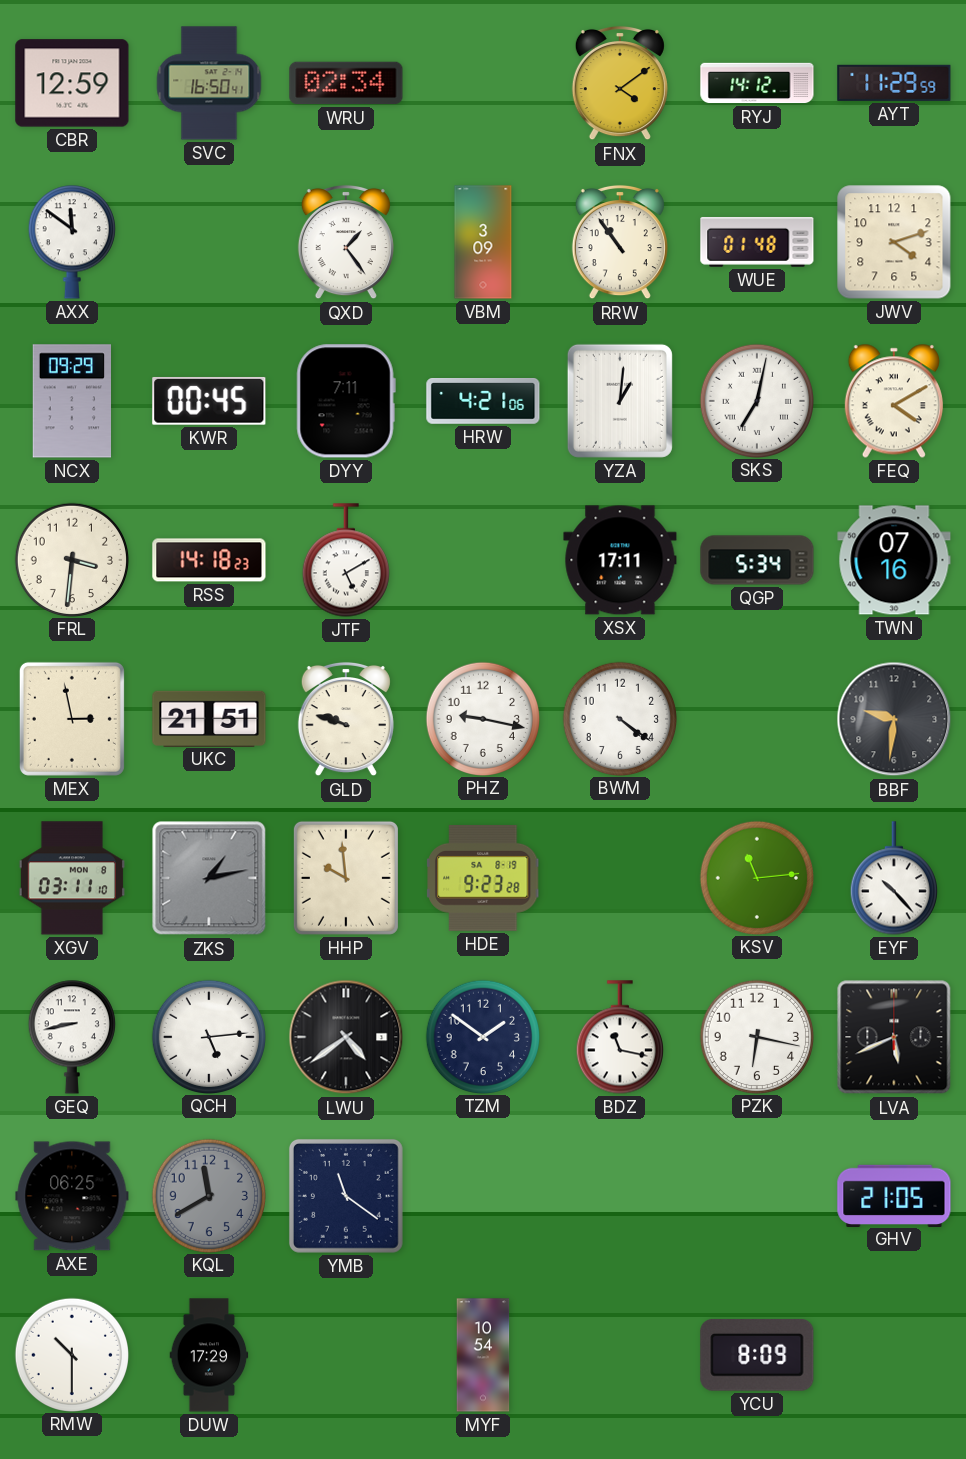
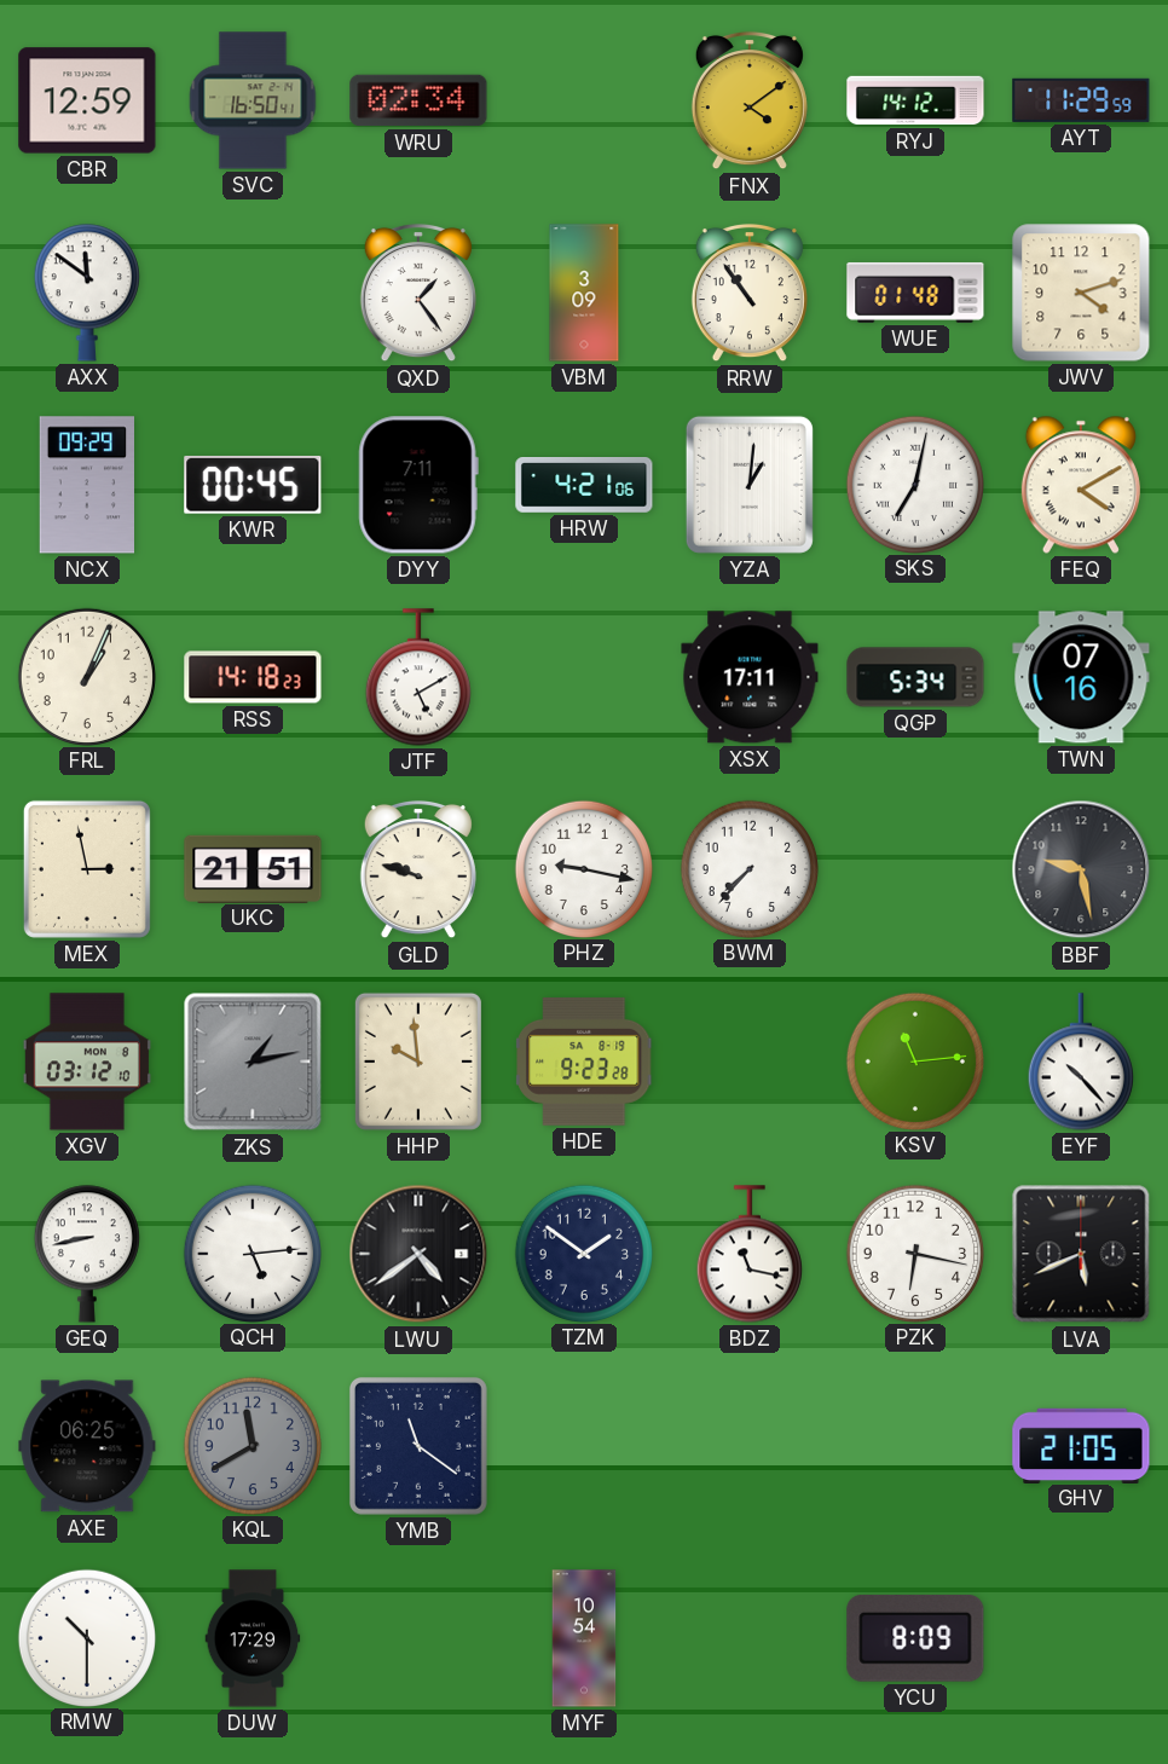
FRL: 3:31 -> 1:04
BWM: 4:21 -> 7:37
BBF: 9:31 -> 9:28
XGV: 03:11 -> 03:12
